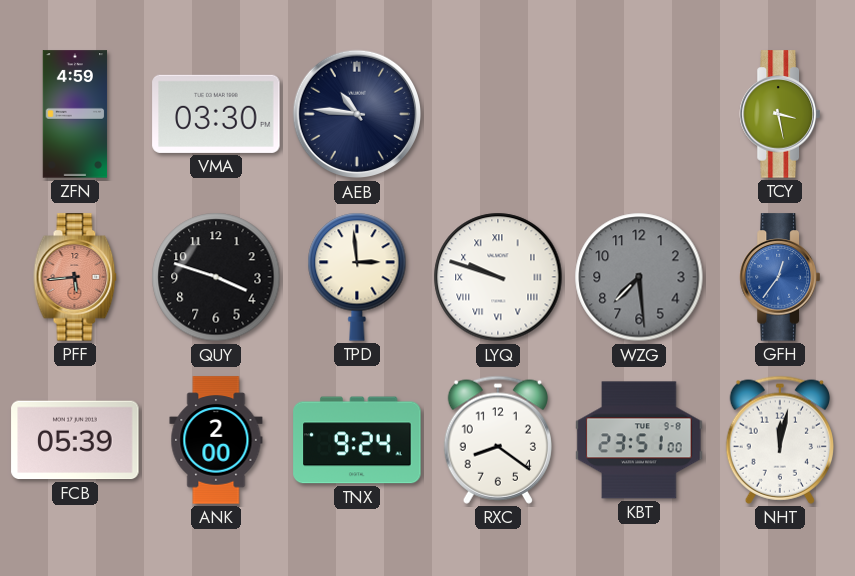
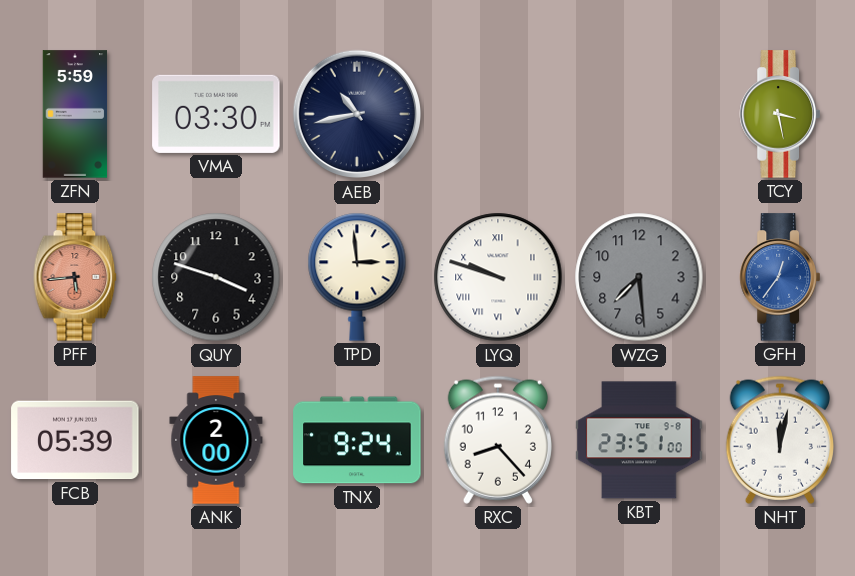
ZFN: 4:59 -> 5:59
AEB: 10:46 -> 10:43
RXC: 8:21 -> 8:23
